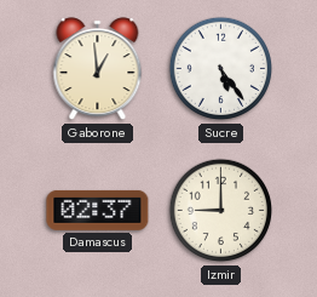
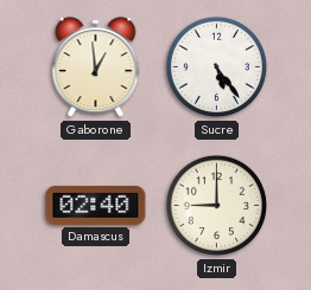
Damascus: 02:37 -> 02:40
